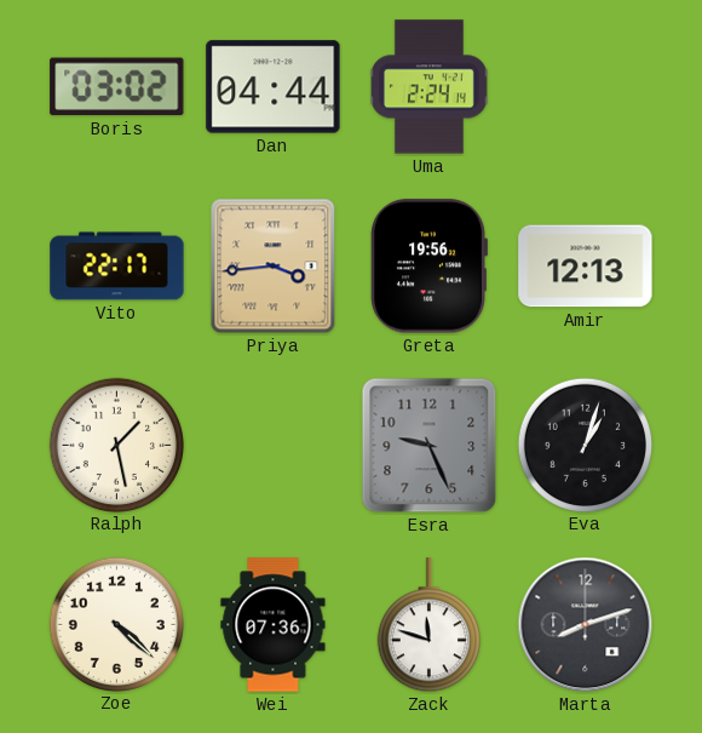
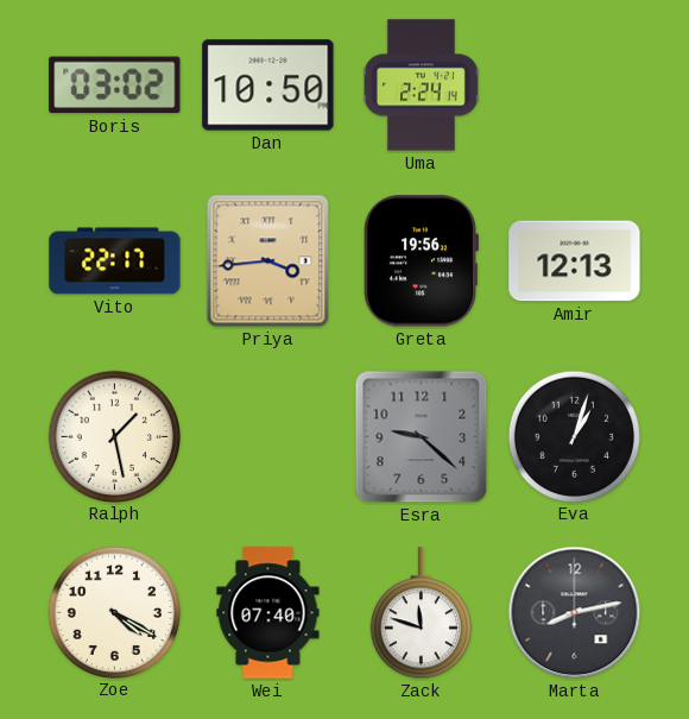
Dan: 04:44 -> 10:50
Esra: 9:26 -> 9:22
Zoe: 4:22 -> 4:20
Wei: 07:36 -> 07:40
Marta: 8:12 -> 8:13
